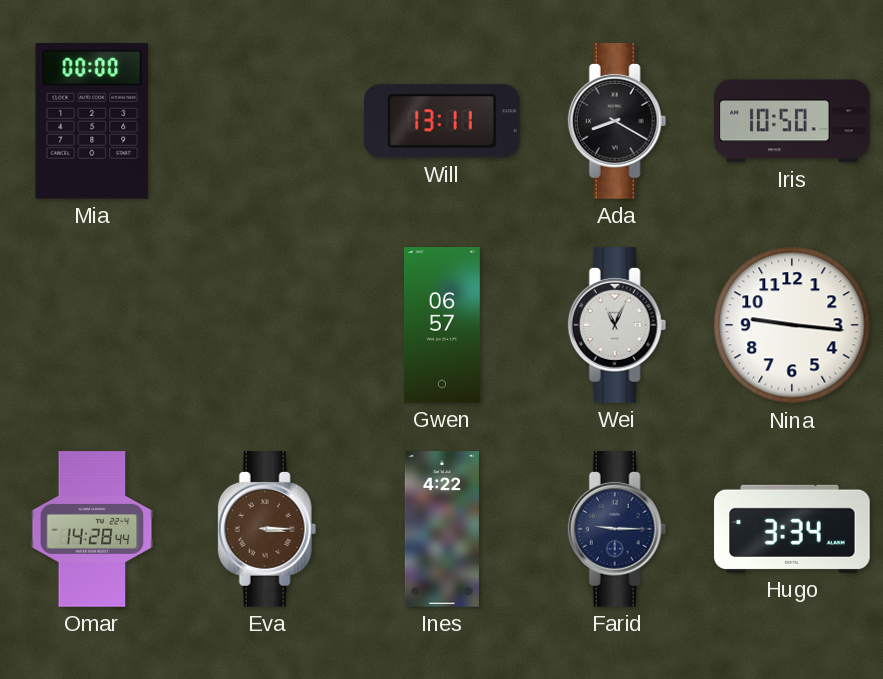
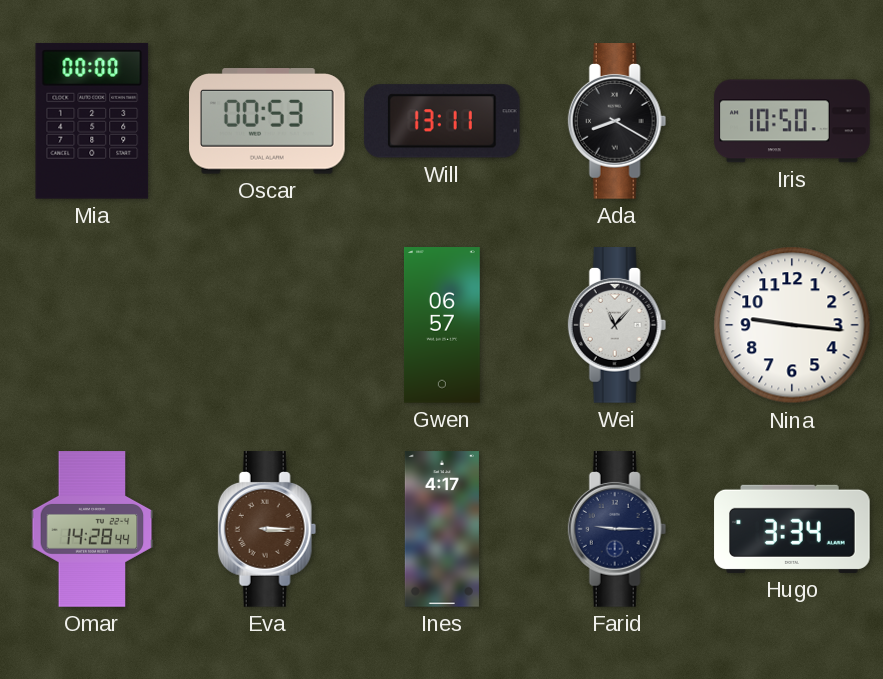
Oscar: none -> 00:53
Wei: 11:04 -> 11:07
Ines: 4:22 -> 4:17
